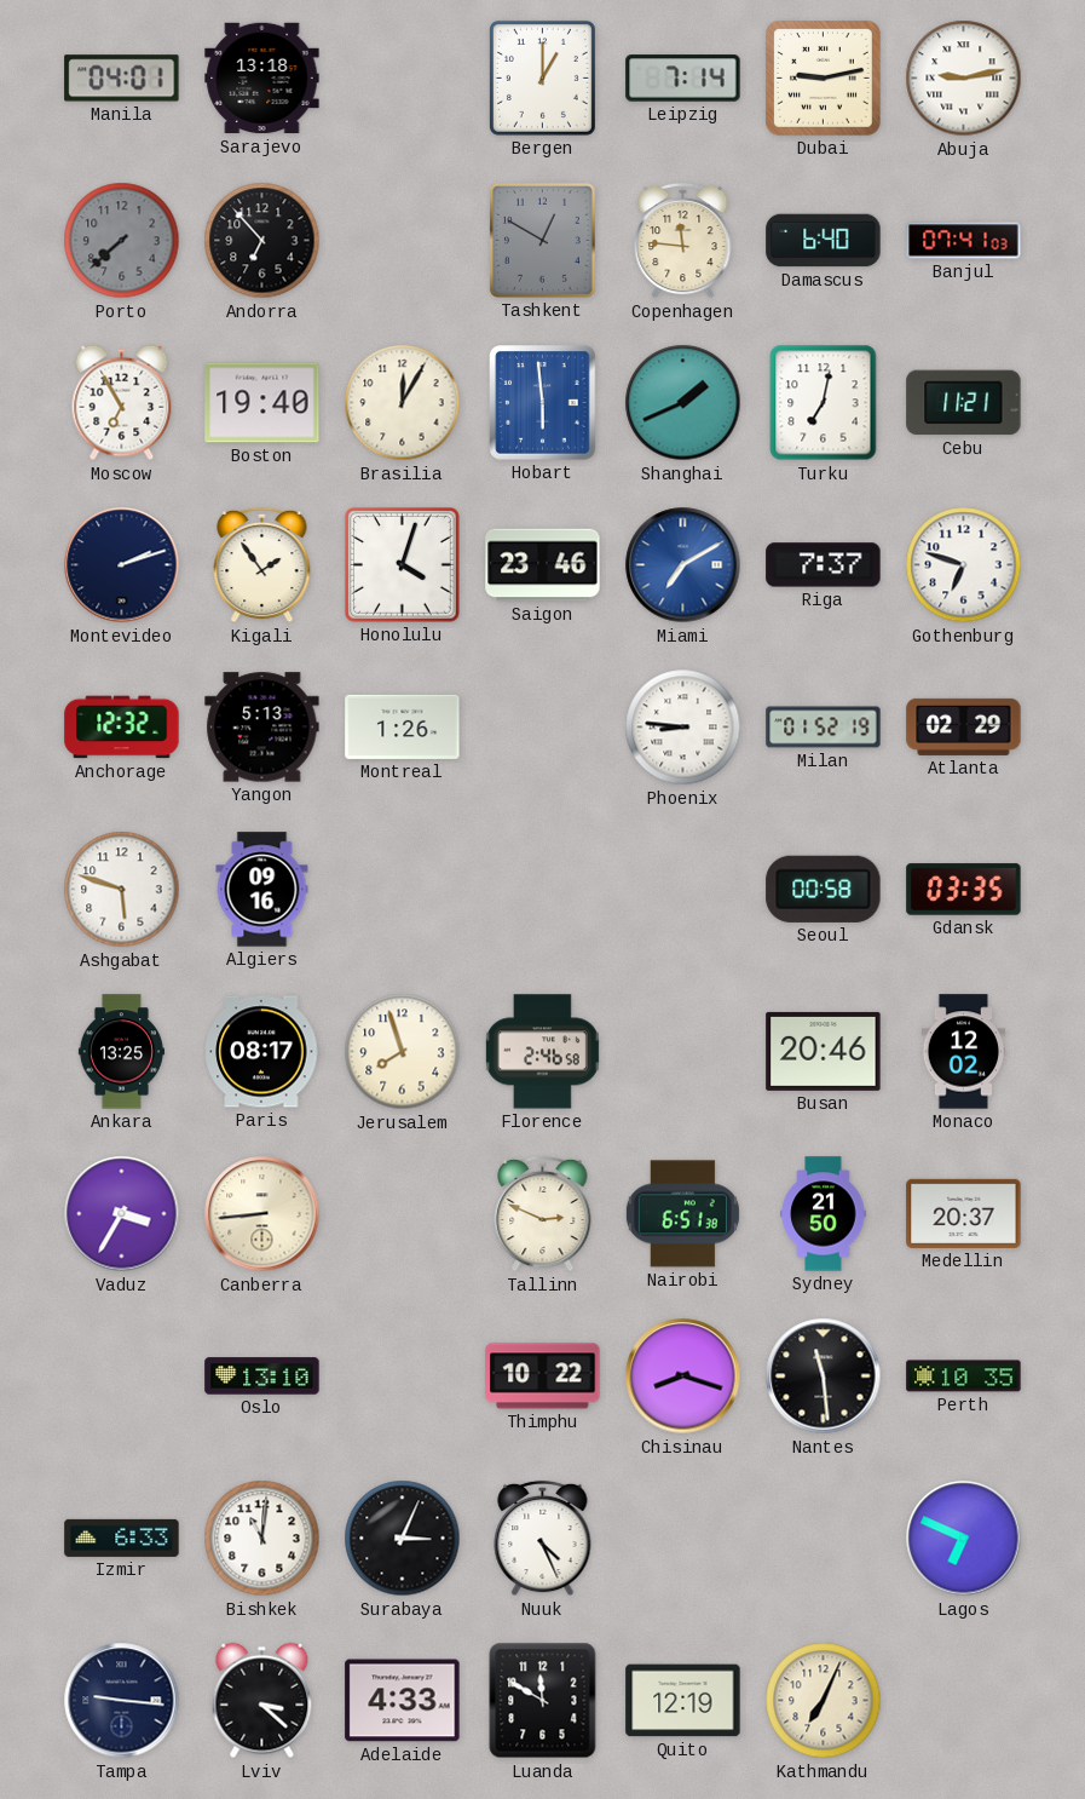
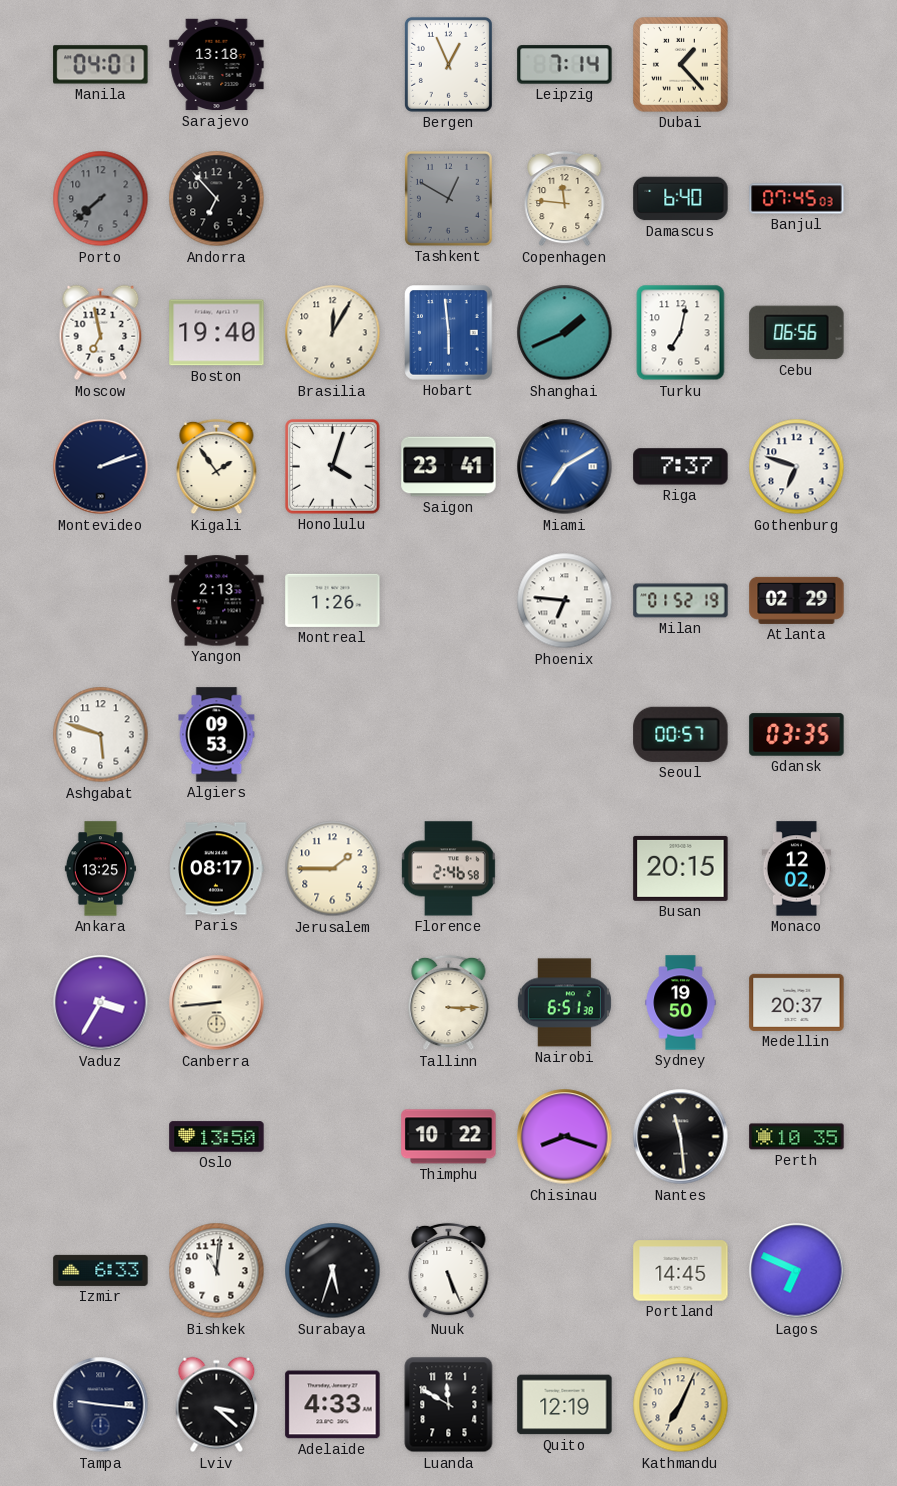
Bergen: 1:00 -> 12:56
Dubai: 9:13 -> 1:23
Abuja: 9:13 -> none
Banjul: 07:41 -> 07:45
Moscow: 6:55 -> 6:58
Cebu: 11:21 -> 06:56
Saigon: 23:46 -> 23:41
Anchorage: 12:32 -> none
Yangon: 5:13 -> 2:13
Phoenix: 8:46 -> 6:46
Algiers: 09:16 -> 09:53
Seoul: 00:58 -> 00:57
Jerusalem: 7:57 -> 1:45
Busan: 20:46 -> 20:15
Tallinn: 2:49 -> 3:15
Sydney: 21:50 -> 19:50
Oslo: 13:10 -> 13:50
Surabaya: 3:04 -> 5:33
Nuuk: 4:26 -> 5:26
Portland: none -> 14:45
